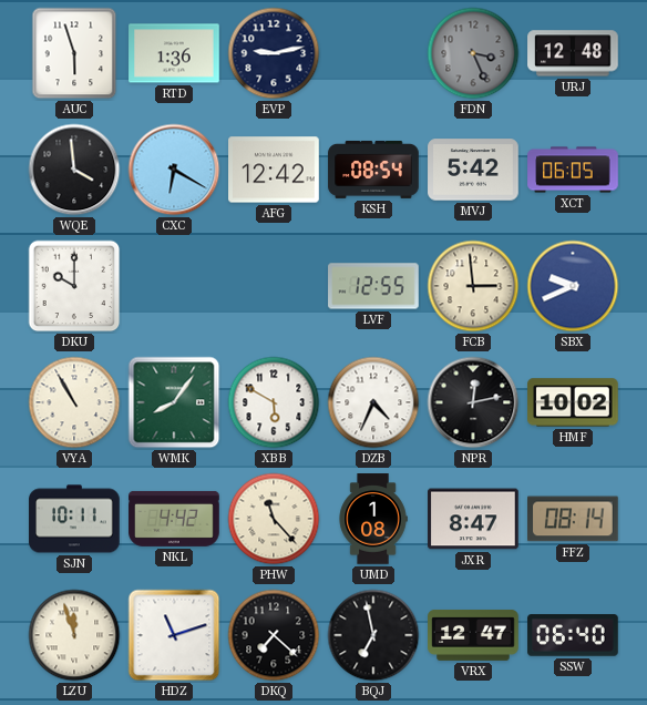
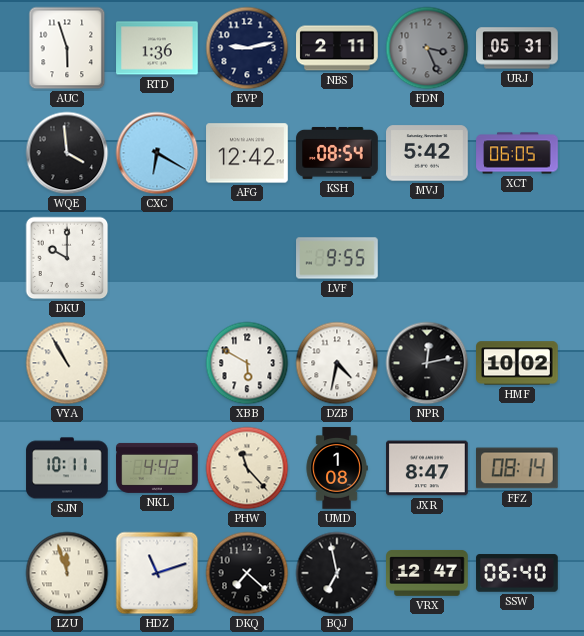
NBS: none -> 2:11
URJ: 12:48 -> 05:31
LVF: 12:55 -> 9:55
FCB: 2:59 -> none
SBX: 9:41 -> none
WMK: 8:06 -> none
DZB: 4:34 -> 4:32
